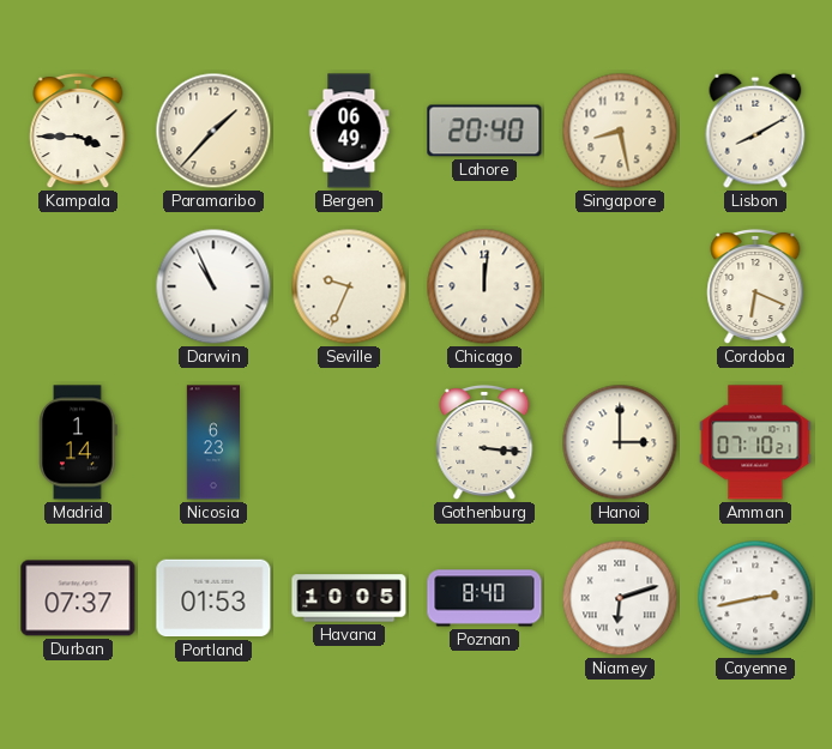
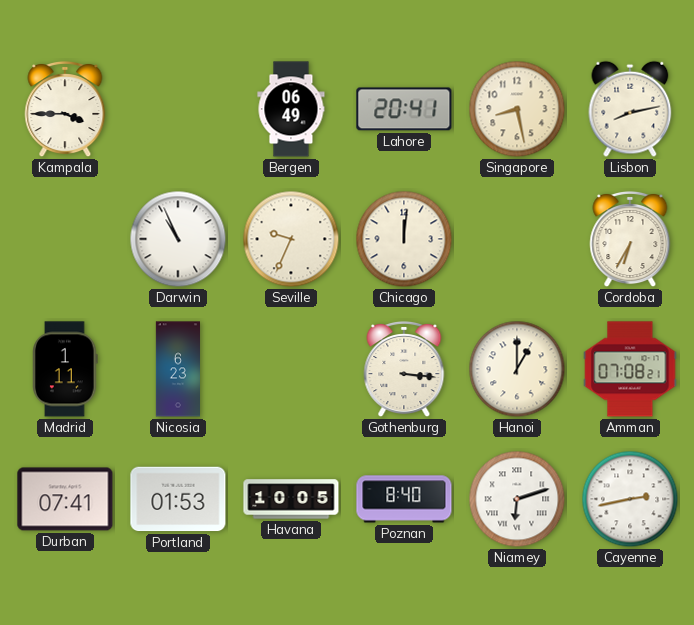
Paramaribo: 1:37 -> none
Lahore: 20:40 -> 20:41
Lisbon: 8:10 -> 8:13
Cordoba: 6:19 -> 6:35
Madrid: 1:14 -> 1:11
Hanoi: 3:00 -> 1:00
Amman: 07:10 -> 07:08
Durban: 07:37 -> 07:41
